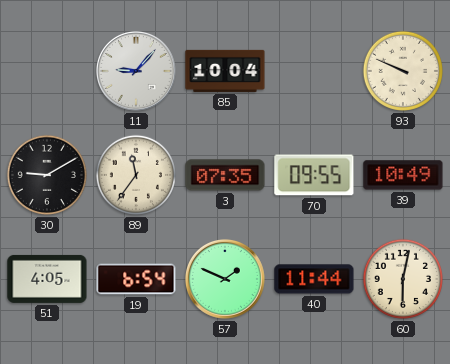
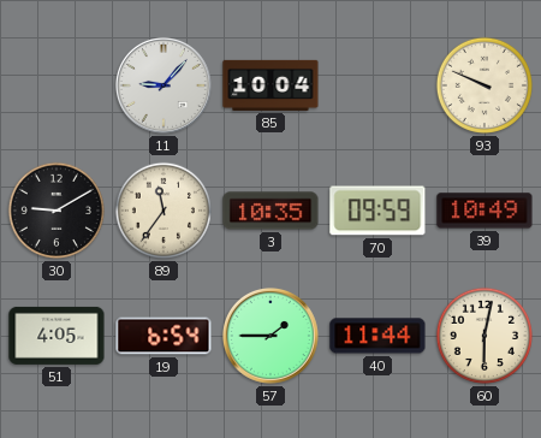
3: 07:35 -> 10:35
70: 09:55 -> 09:59
57: 1:49 -> 1:45
